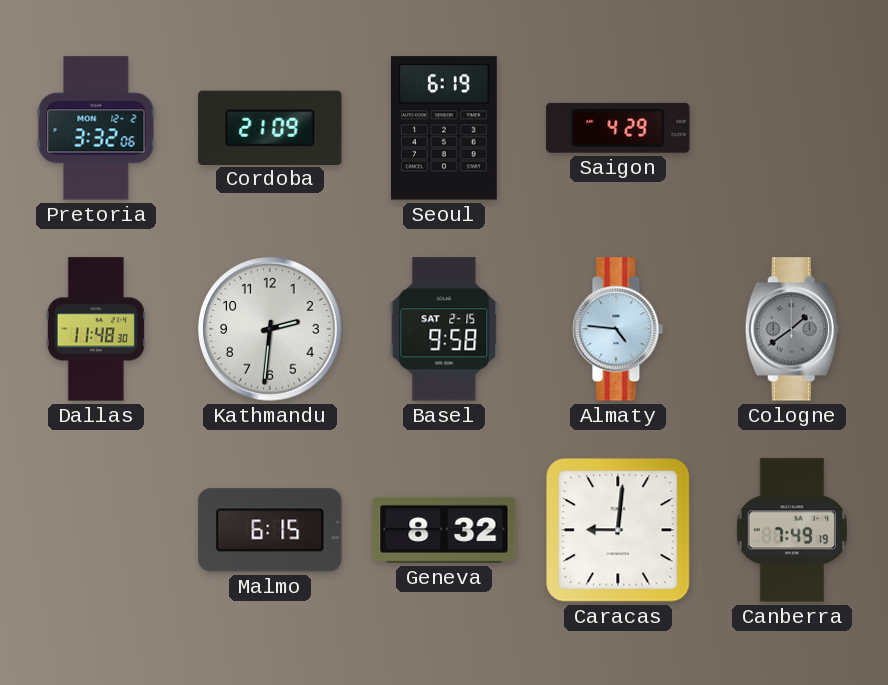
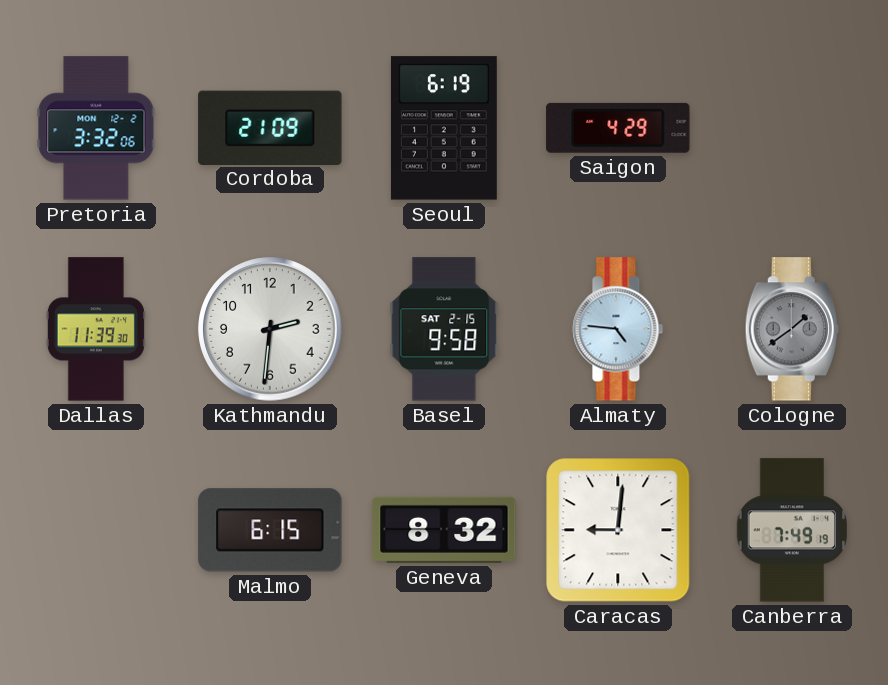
Dallas: 11:48 -> 11:39
